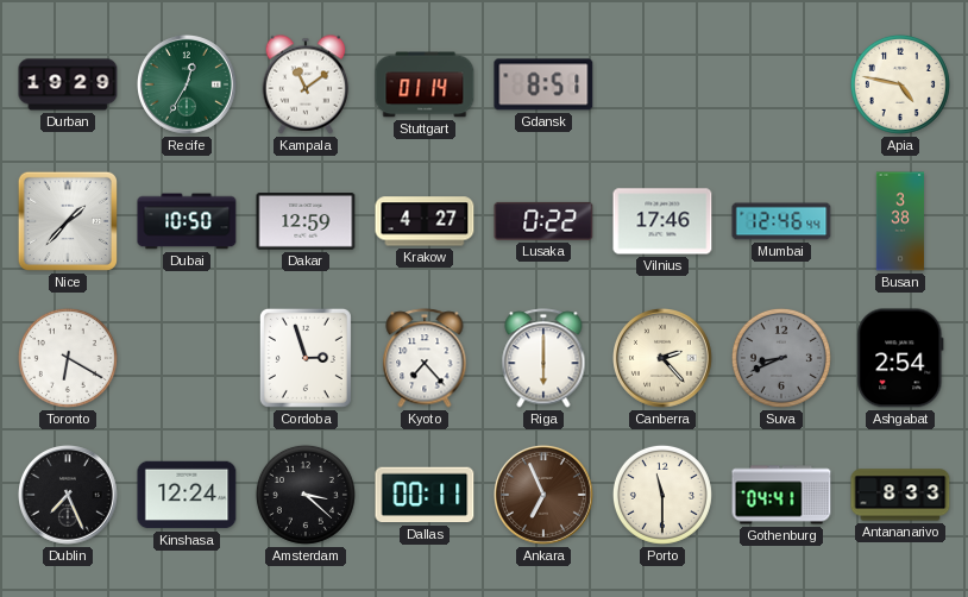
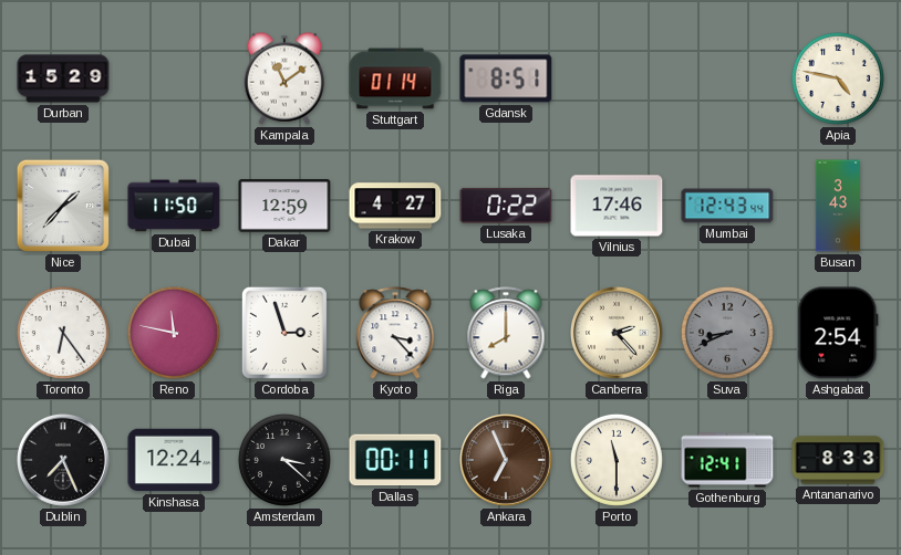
Durban: 19:29 -> 15:29
Recife: 12:35 -> none
Dubai: 10:50 -> 11:50
Mumbai: 12:46 -> 12:43
Busan: 3:38 -> 3:43
Toronto: 6:20 -> 6:24
Reno: none -> 11:47
Kyoto: 7:23 -> 3:23
Riga: 6:00 -> 8:00
Gothenburg: 04:41 -> 12:41
